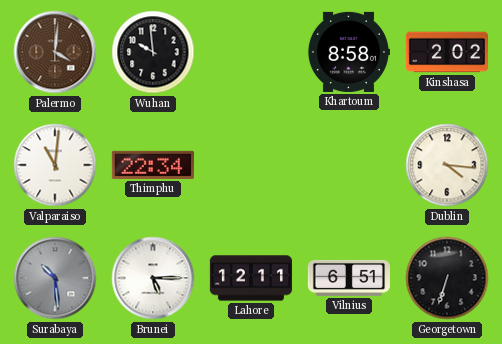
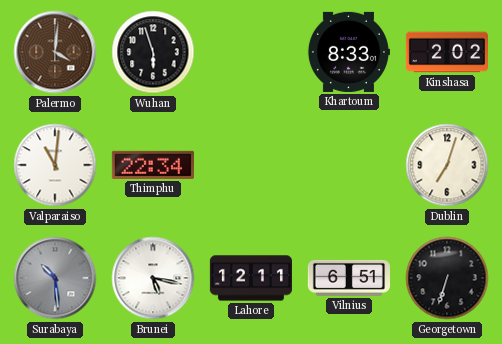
Wuhan: 9:59 -> 5:57
Khartoum: 8:58 -> 8:33
Dublin: 4:16 -> 7:03
Brunei: 5:15 -> 5:17
